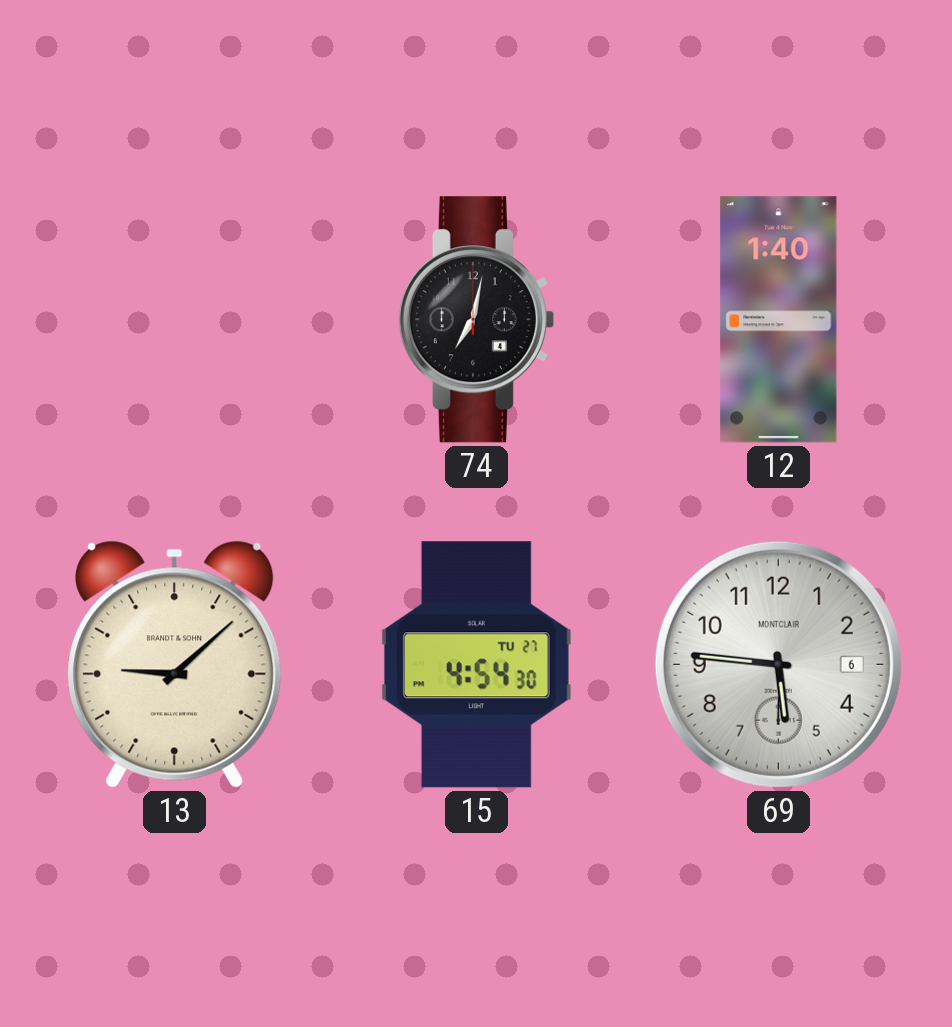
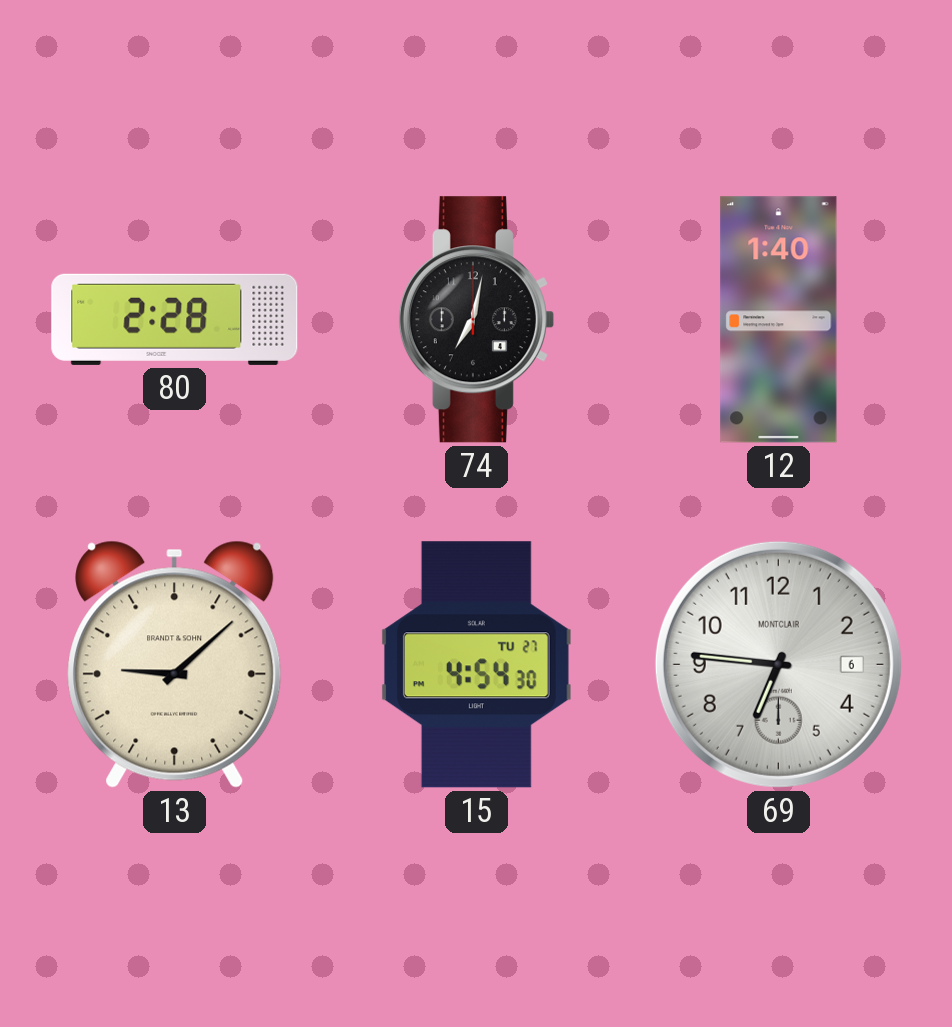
80: none -> 2:28
69: 5:46 -> 6:46
